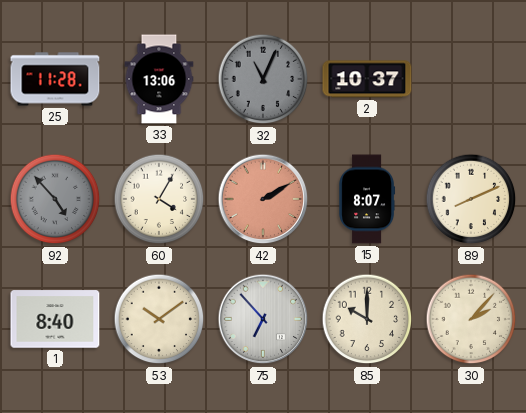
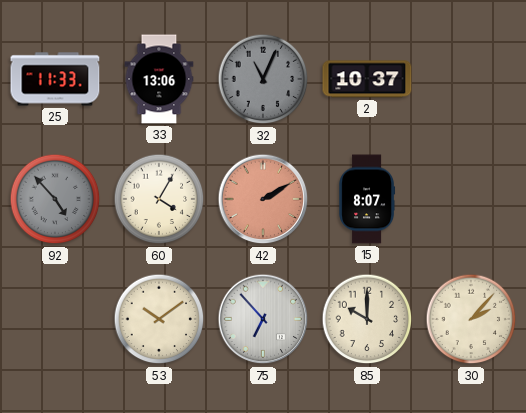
25: 11:28 -> 11:33
89: 8:11 -> none
1: 8:40 -> none
